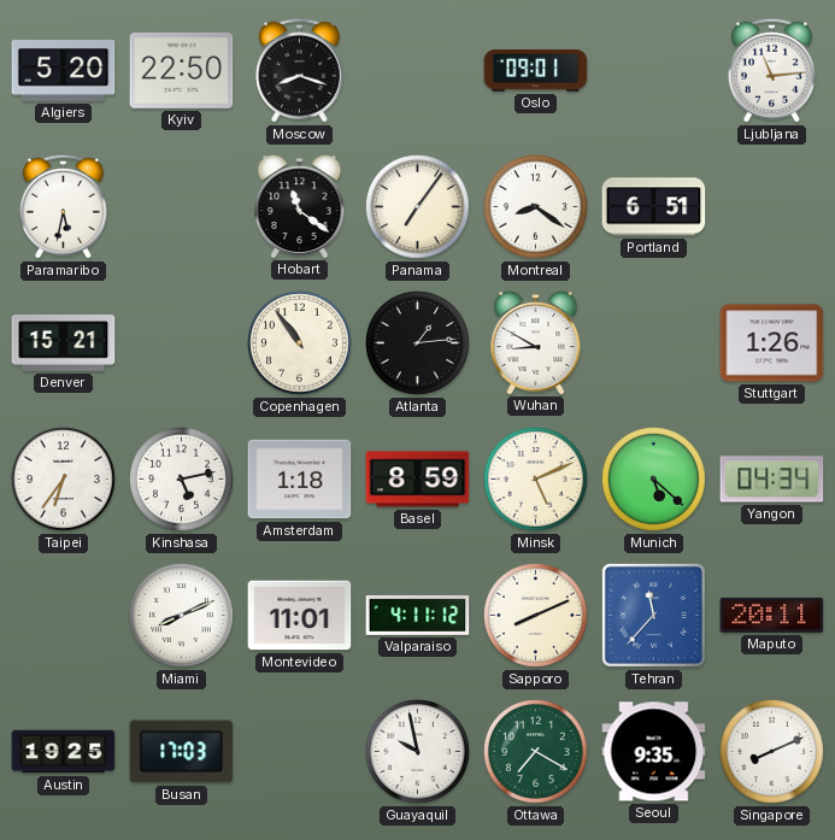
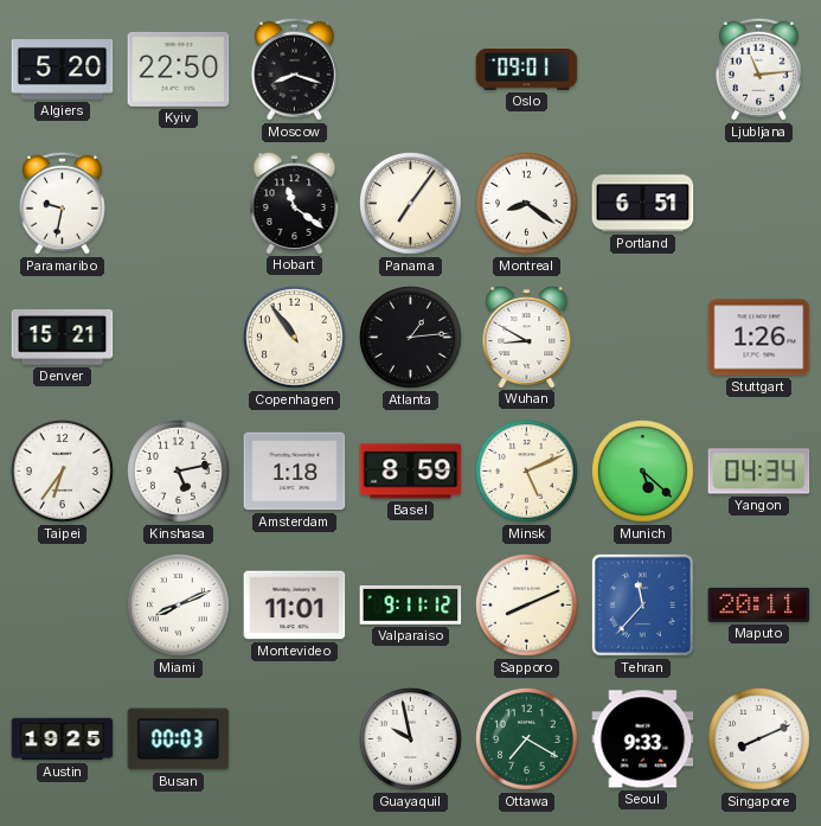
Paramaribo: 5:32 -> 9:32
Valparaiso: 4:11 -> 9:11
Busan: 17:03 -> 00:03
Seoul: 9:35 -> 9:33
